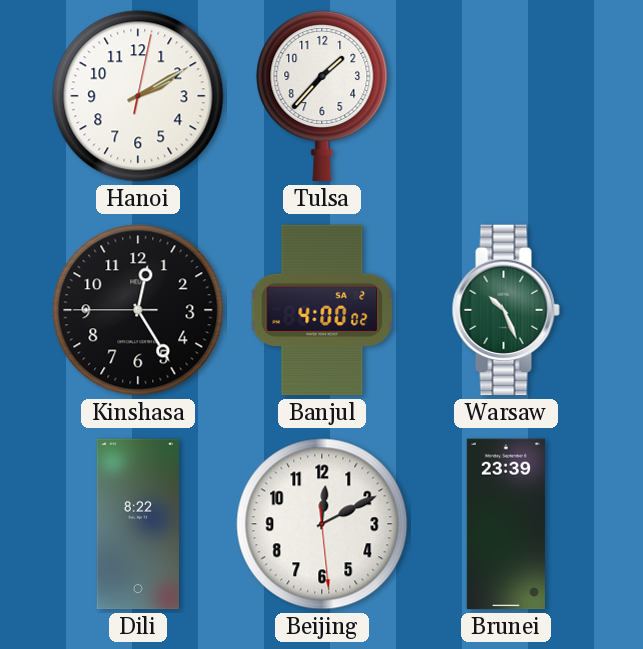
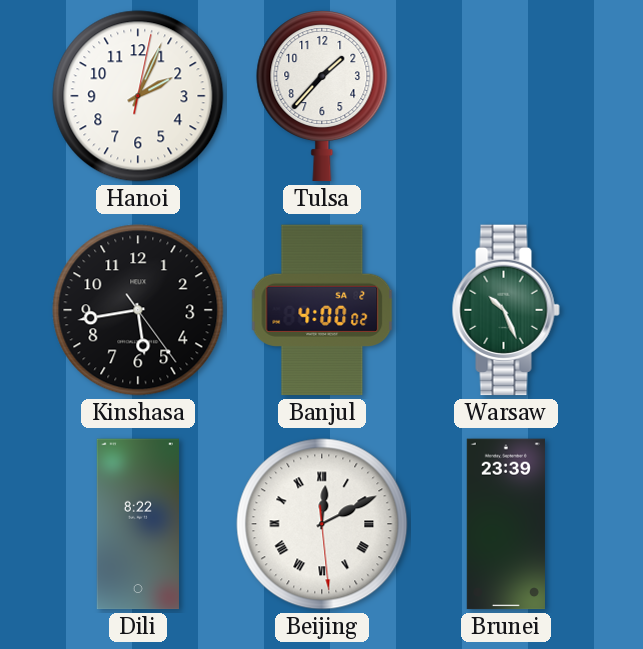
Hanoi: 2:10 -> 2:04
Kinshasa: 12:24 -> 5:43
Beijing numerals: Arabic -> Roman
